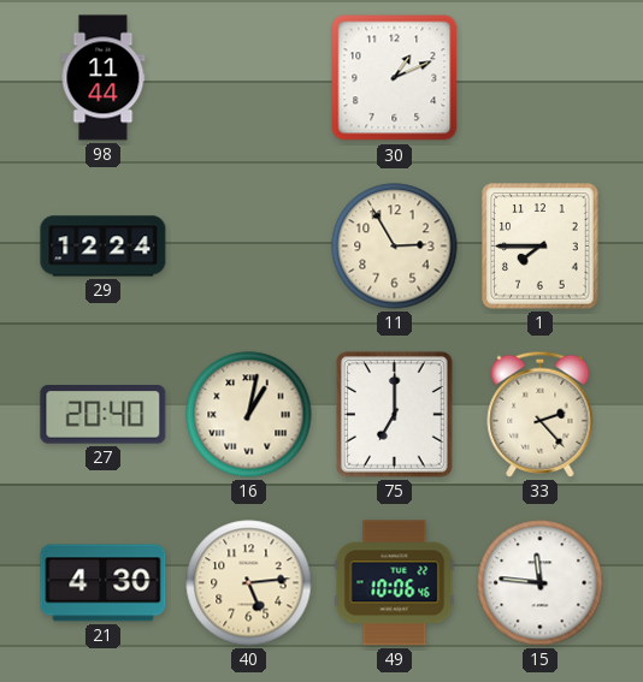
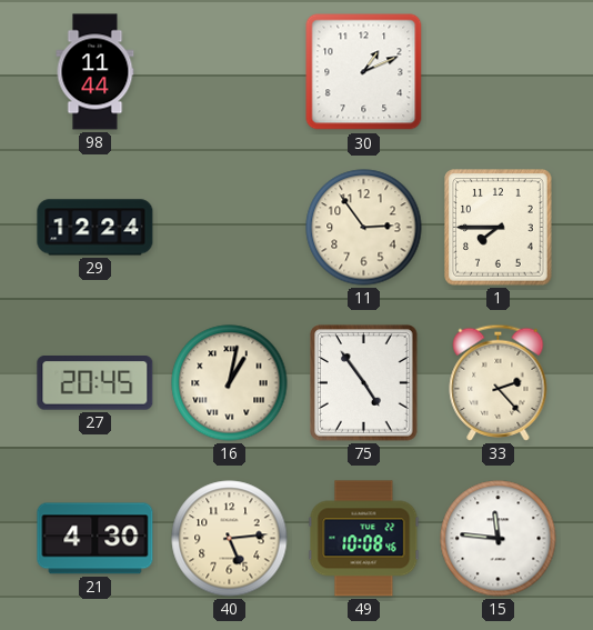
11: 2:55 -> 2:54
27: 20:40 -> 20:45
75: 7:00 -> 4:54
49: 10:06 -> 10:08
